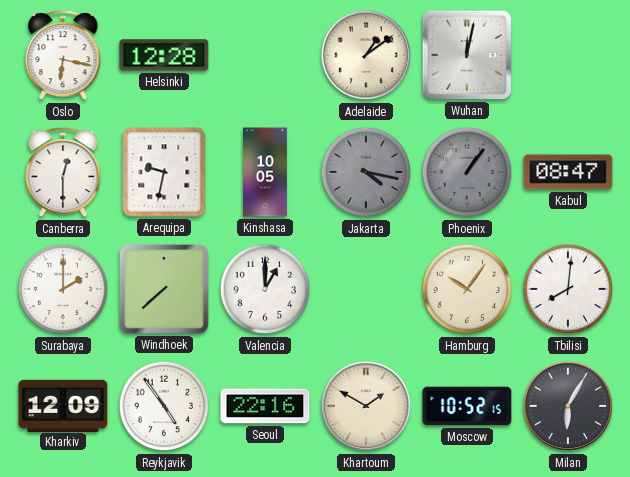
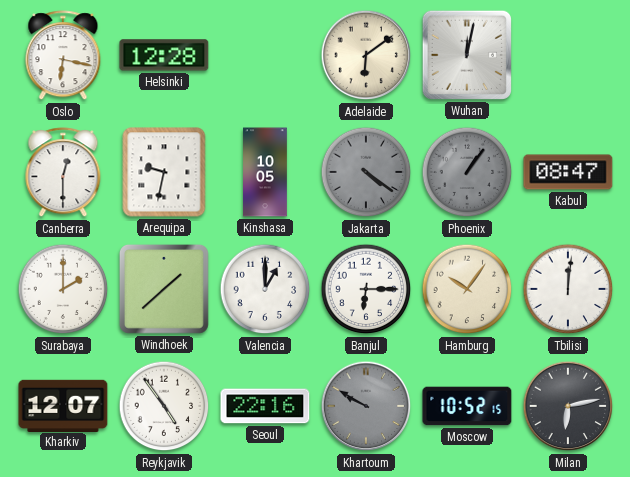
Adelaide: 1:09 -> 6:09
Jakarta: 4:17 -> 4:21
Windhoek: 7:38 -> 1:38
Banjul: none -> 6:15
Tbilisi: 8:01 -> 12:01
Kharkiv: 12:09 -> 12:07
Khartoum: 1:50 -> 9:50
Khartoum dial: cream -> grey
Milan: 6:05 -> 6:13
